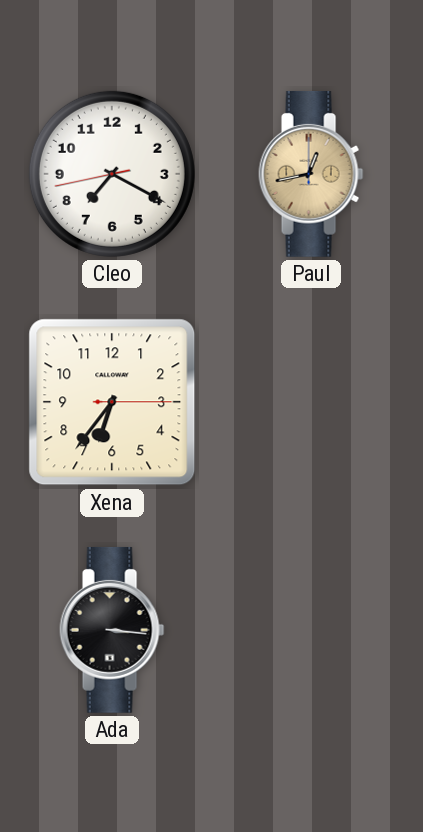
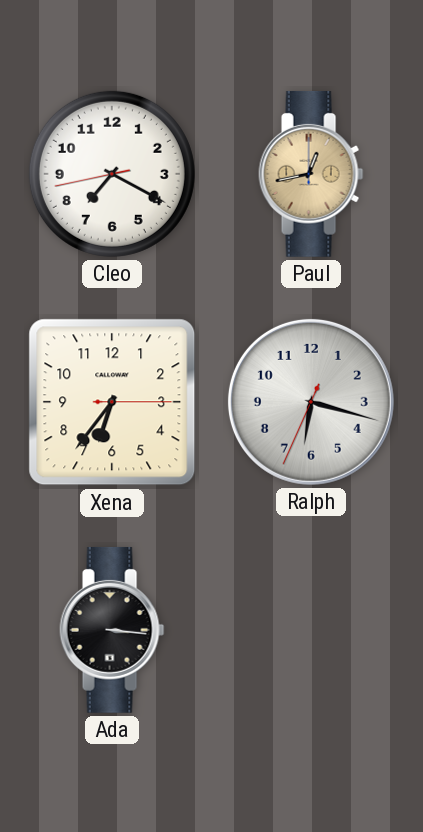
Ralph: none -> 6:17
